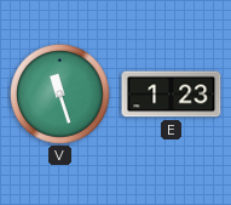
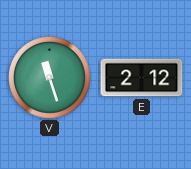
E: 1:23 -> 2:12
